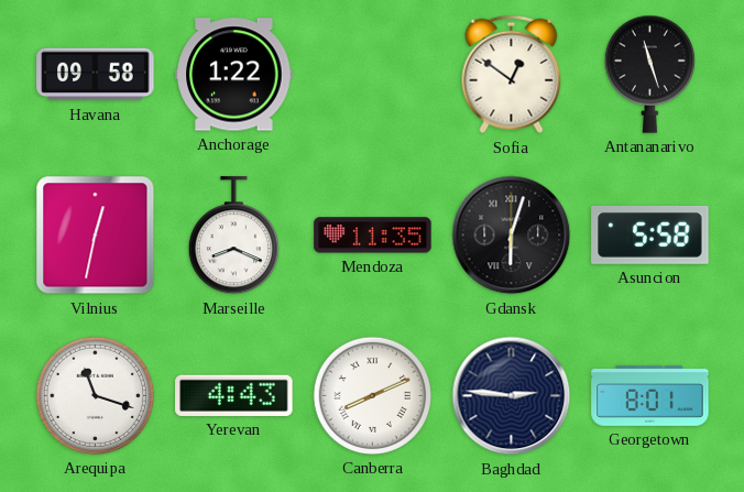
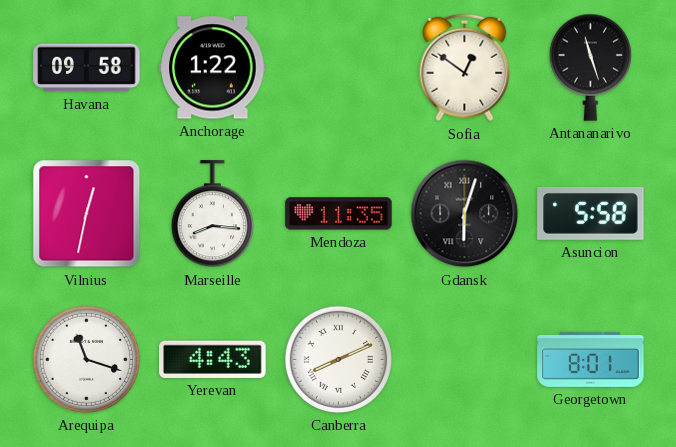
Marseille: 8:19 -> 8:16
Baghdad: 2:46 -> none
